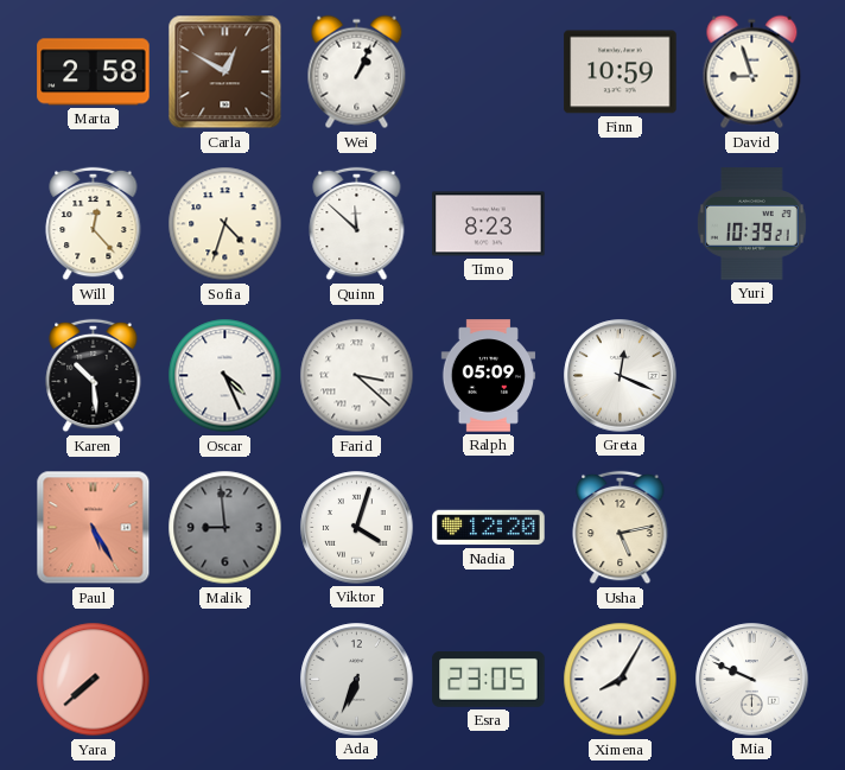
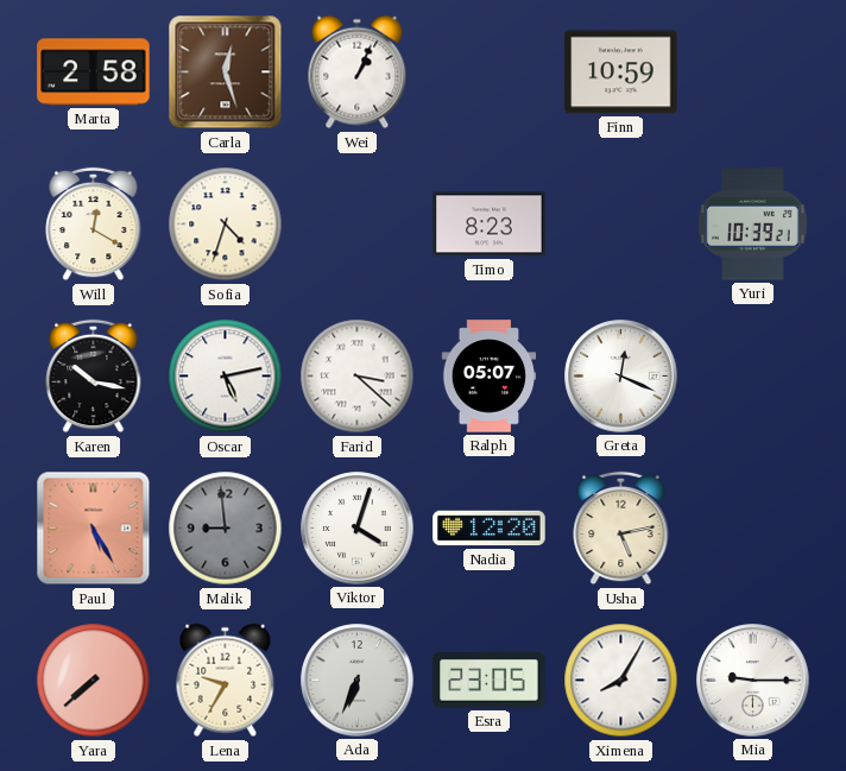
Carla: 12:50 -> 12:27
David: 8:57 -> none
Will: 12:23 -> 12:20
Quinn: 11:52 -> none
Karen: 10:29 -> 10:17
Oscar: 4:26 -> 5:13
Ralph: 05:09 -> 05:07
Lena: none -> 9:35
Mia: 9:49 -> 9:15
